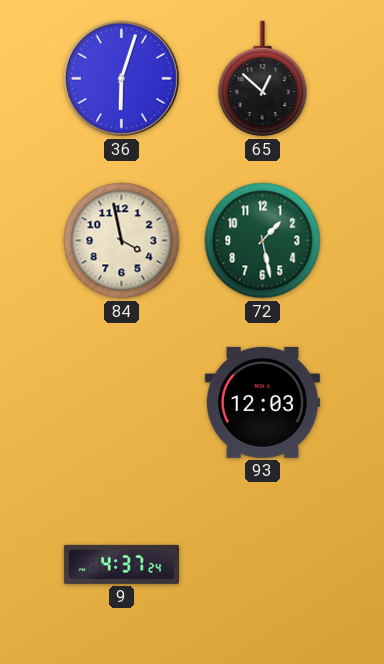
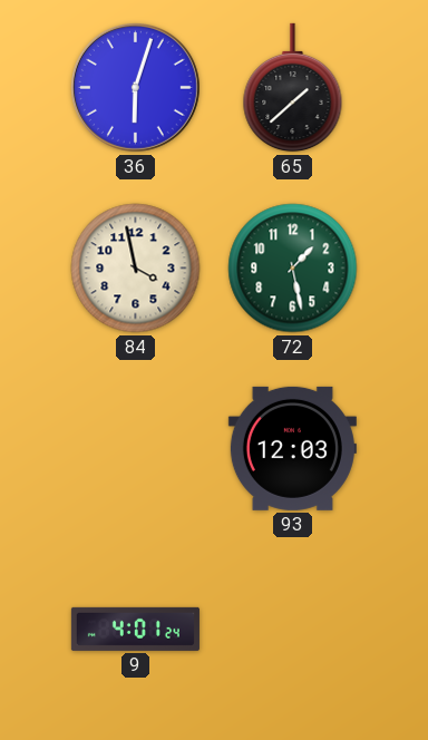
65: 12:52 -> 1:38
9: 4:37 -> 4:01
